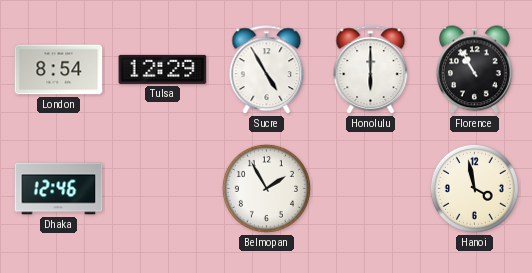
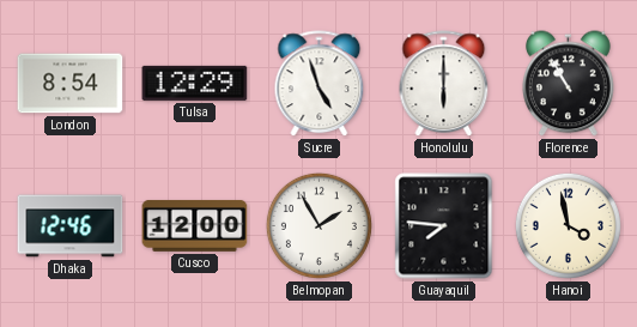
Sucre: 4:55 -> 4:57
Cusco: none -> 12:00
Guayaquil: none -> 7:46
